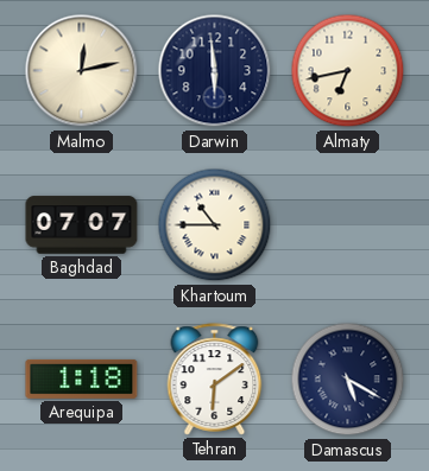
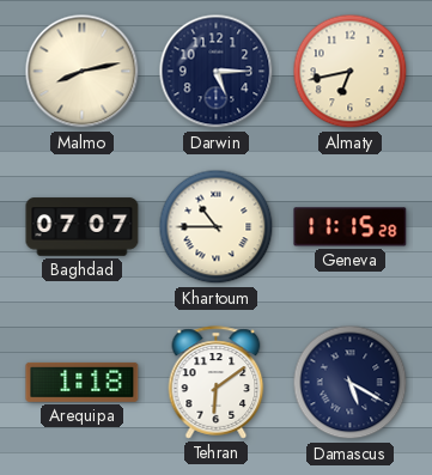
Malmo: 12:13 -> 8:13
Darwin: 5:59 -> 5:15
Geneva: none -> 11:15
